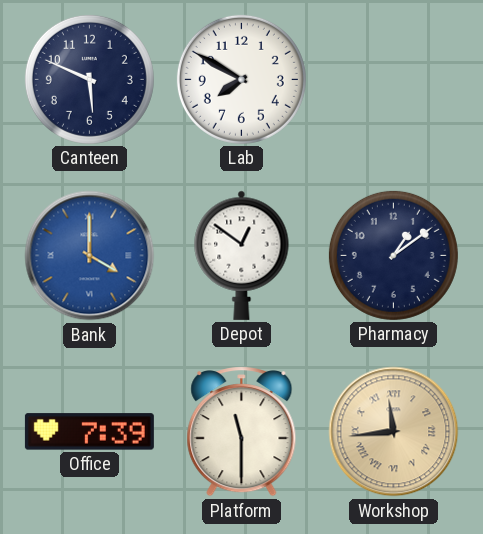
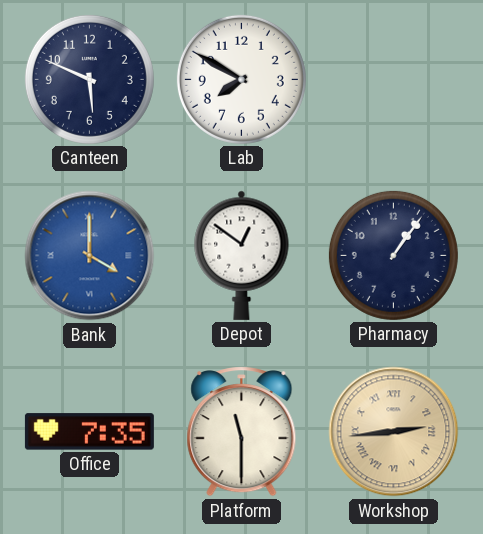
Pharmacy: 1:09 -> 1:06
Office: 7:39 -> 7:35
Workshop: 11:44 -> 2:44
